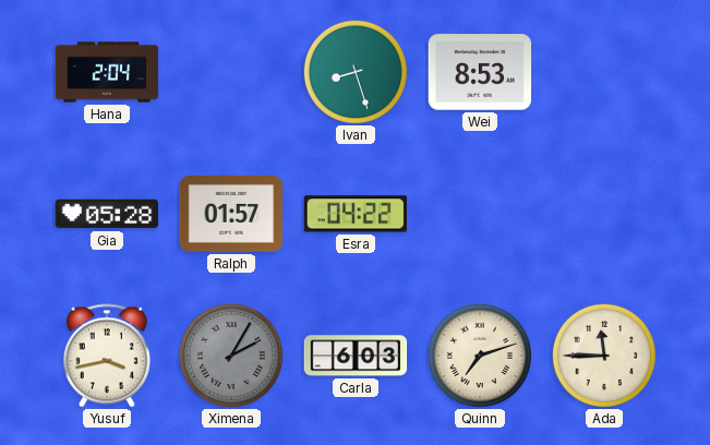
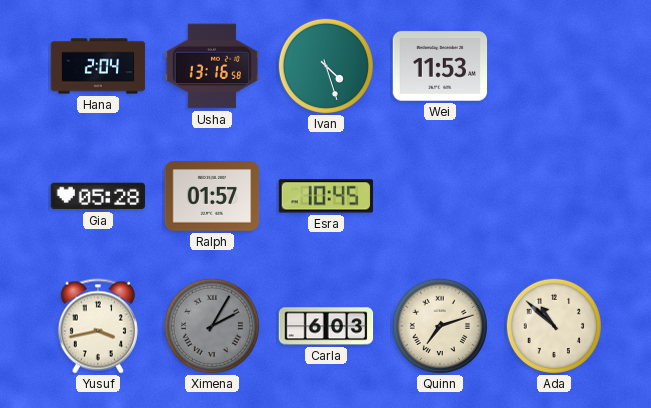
Usha: none -> 13:16
Ivan: 8:27 -> 4:27
Wei: 8:53 -> 11:53
Esra: 04:22 -> 10:45
Ada: 11:45 -> 10:52
